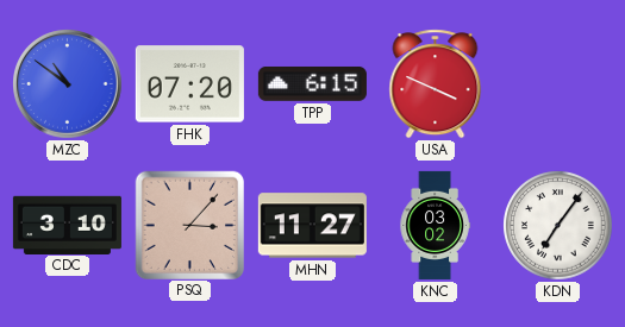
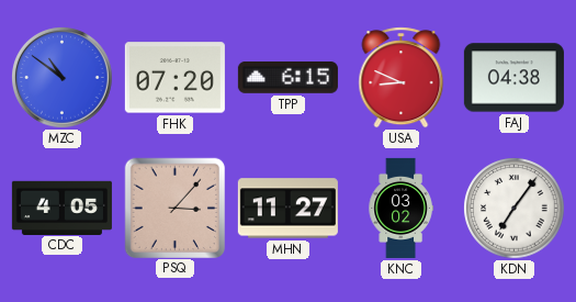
USA: 3:49 -> 8:49
FAJ: none -> 04:38
CDC: 3:10 -> 4:05
